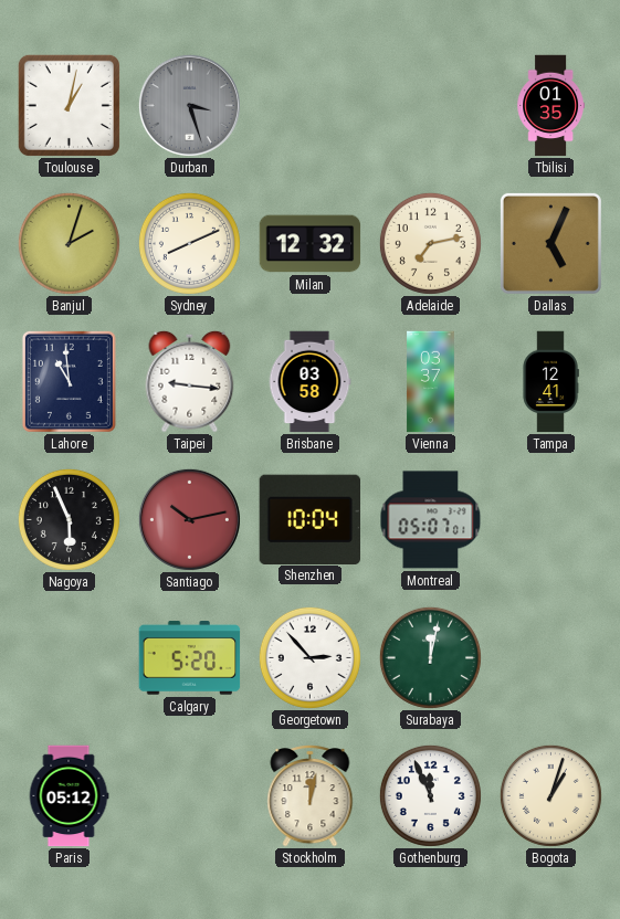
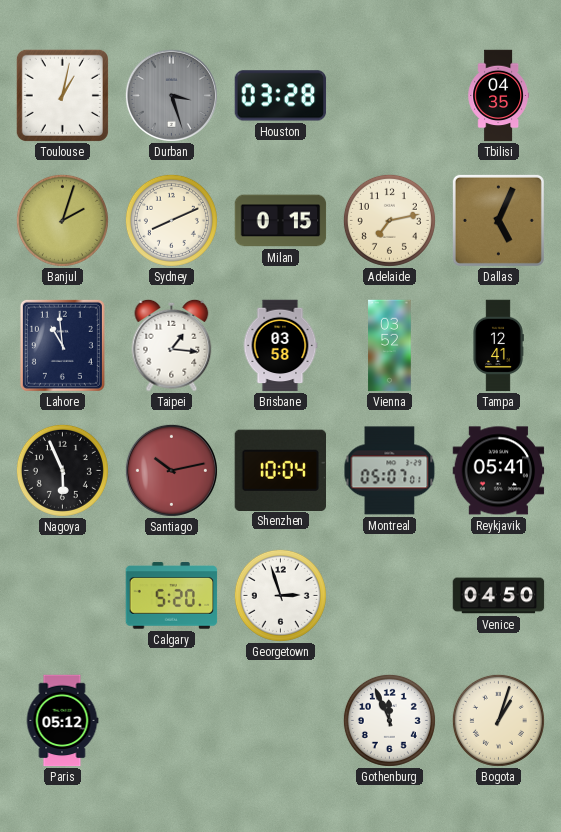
Houston: none -> 03:28
Tbilisi: 01:35 -> 04:35
Milan: 12:32 -> 0:15
Taipei: 9:16 -> 1:16
Vienna: 03:37 -> 03:52
Reykjavik: none -> 05:41
Georgetown: 2:53 -> 2:57
Surabaya: 12:02 -> none
Venice: none -> 04:50
Stockholm: 12:02 -> none
